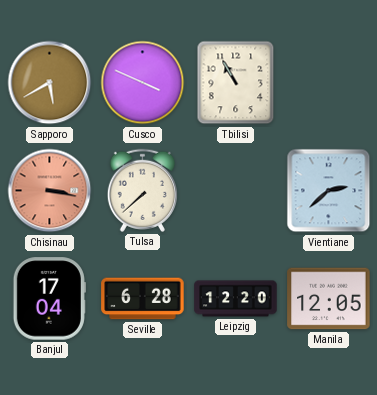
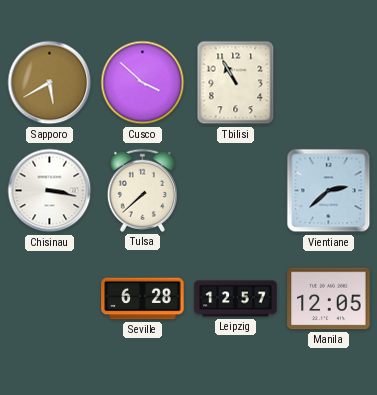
Cusco: 3:49 -> 3:52
Chisinau dial: salmon -> white
Banjul: 17:04 -> none
Leipzig: 12:20 -> 12:57
